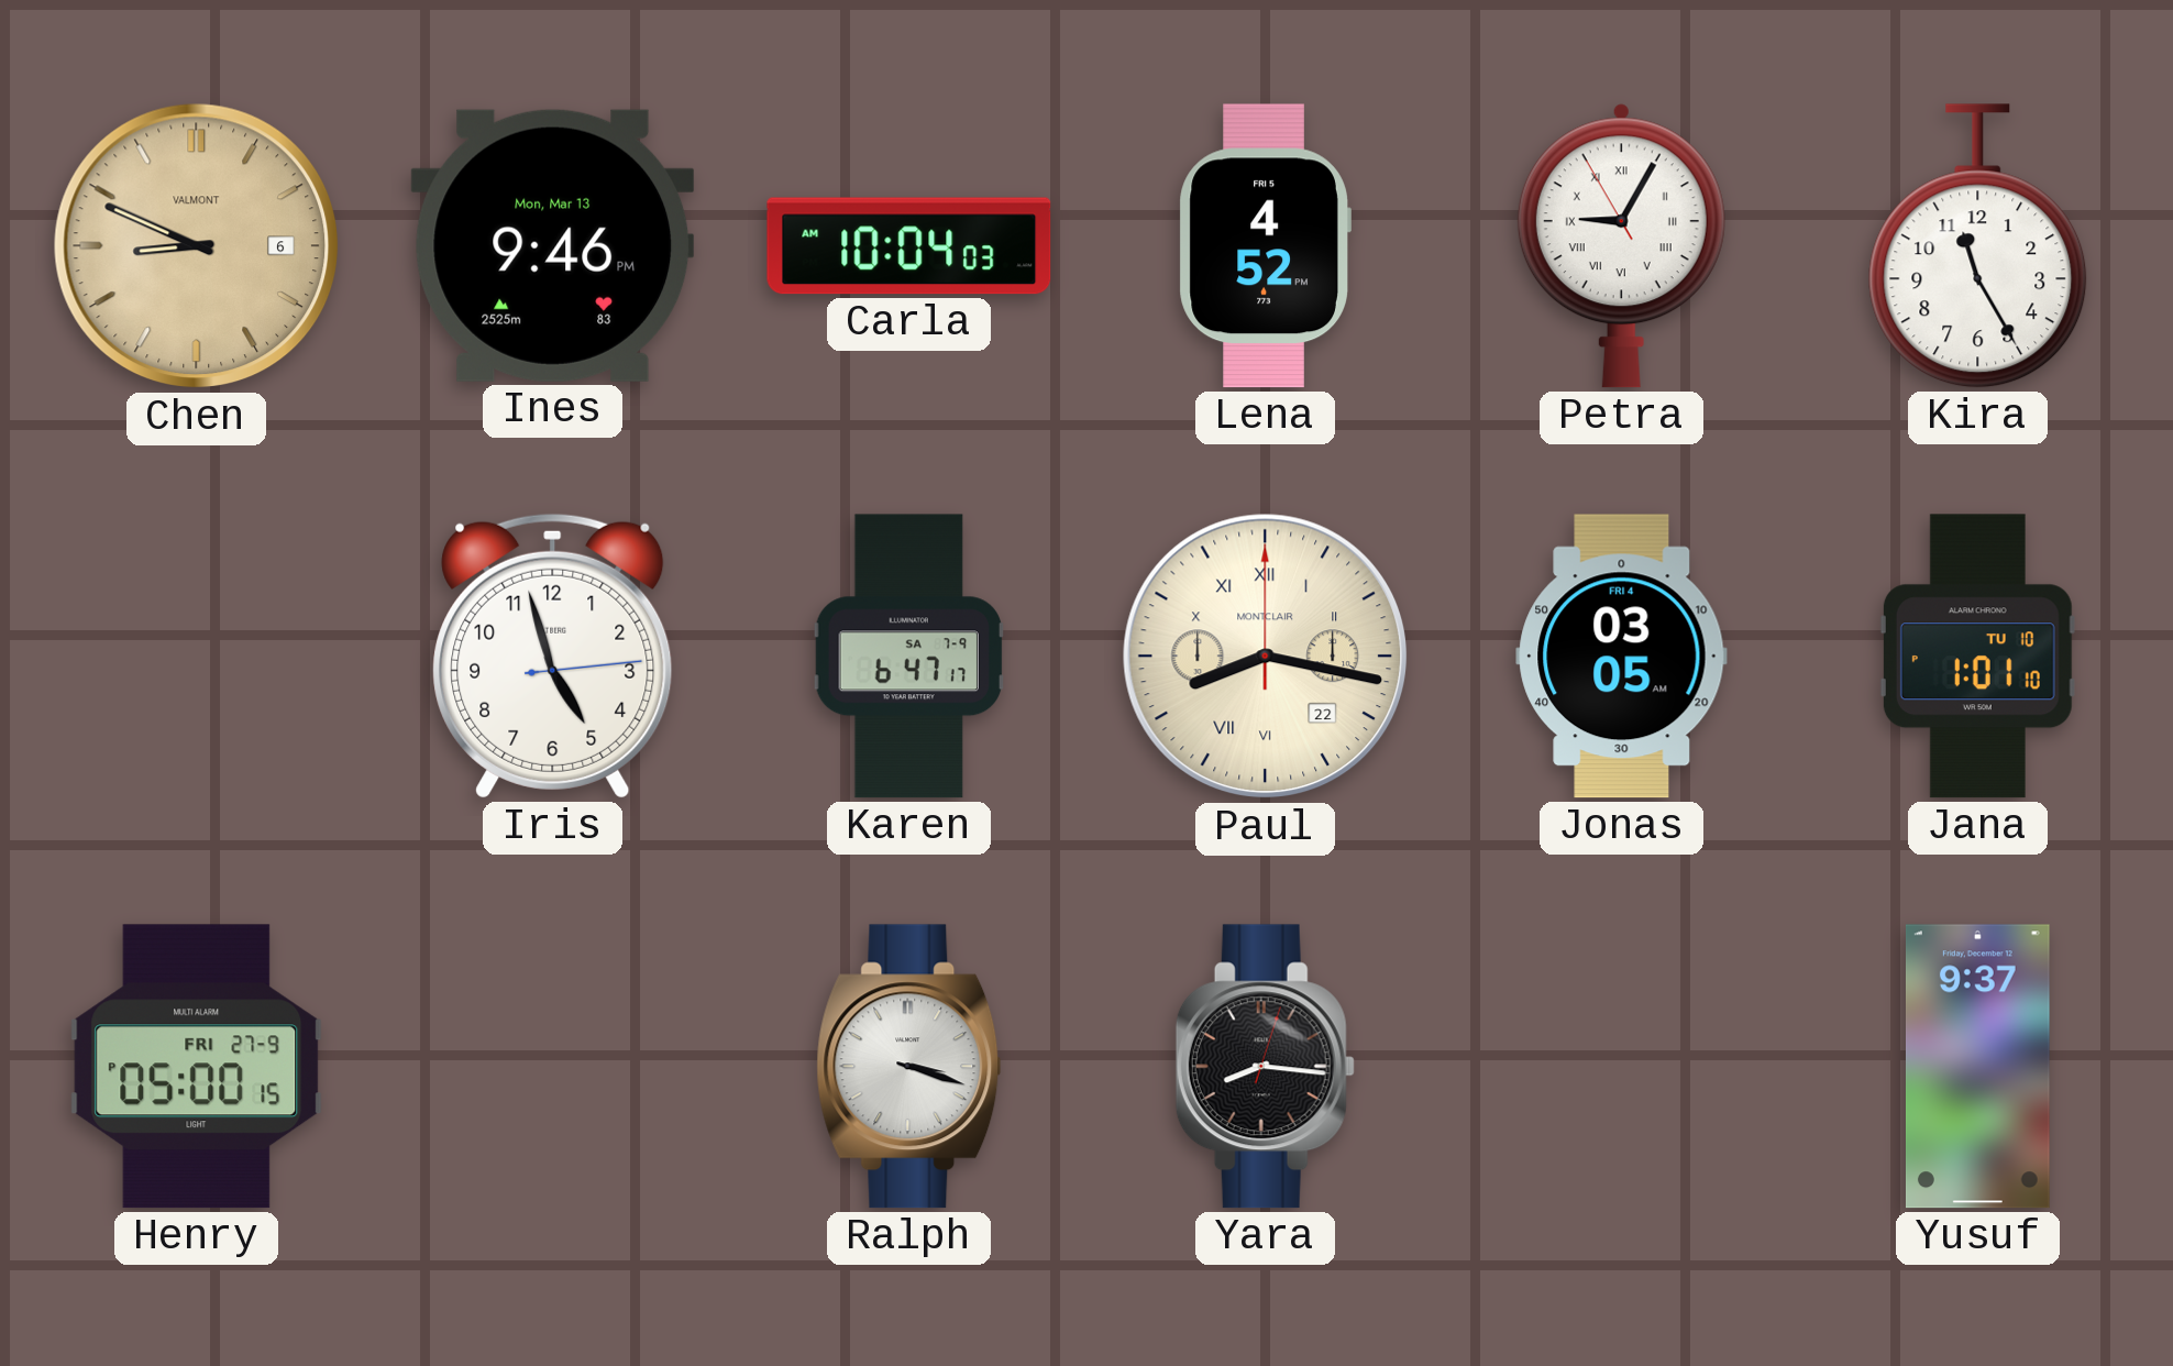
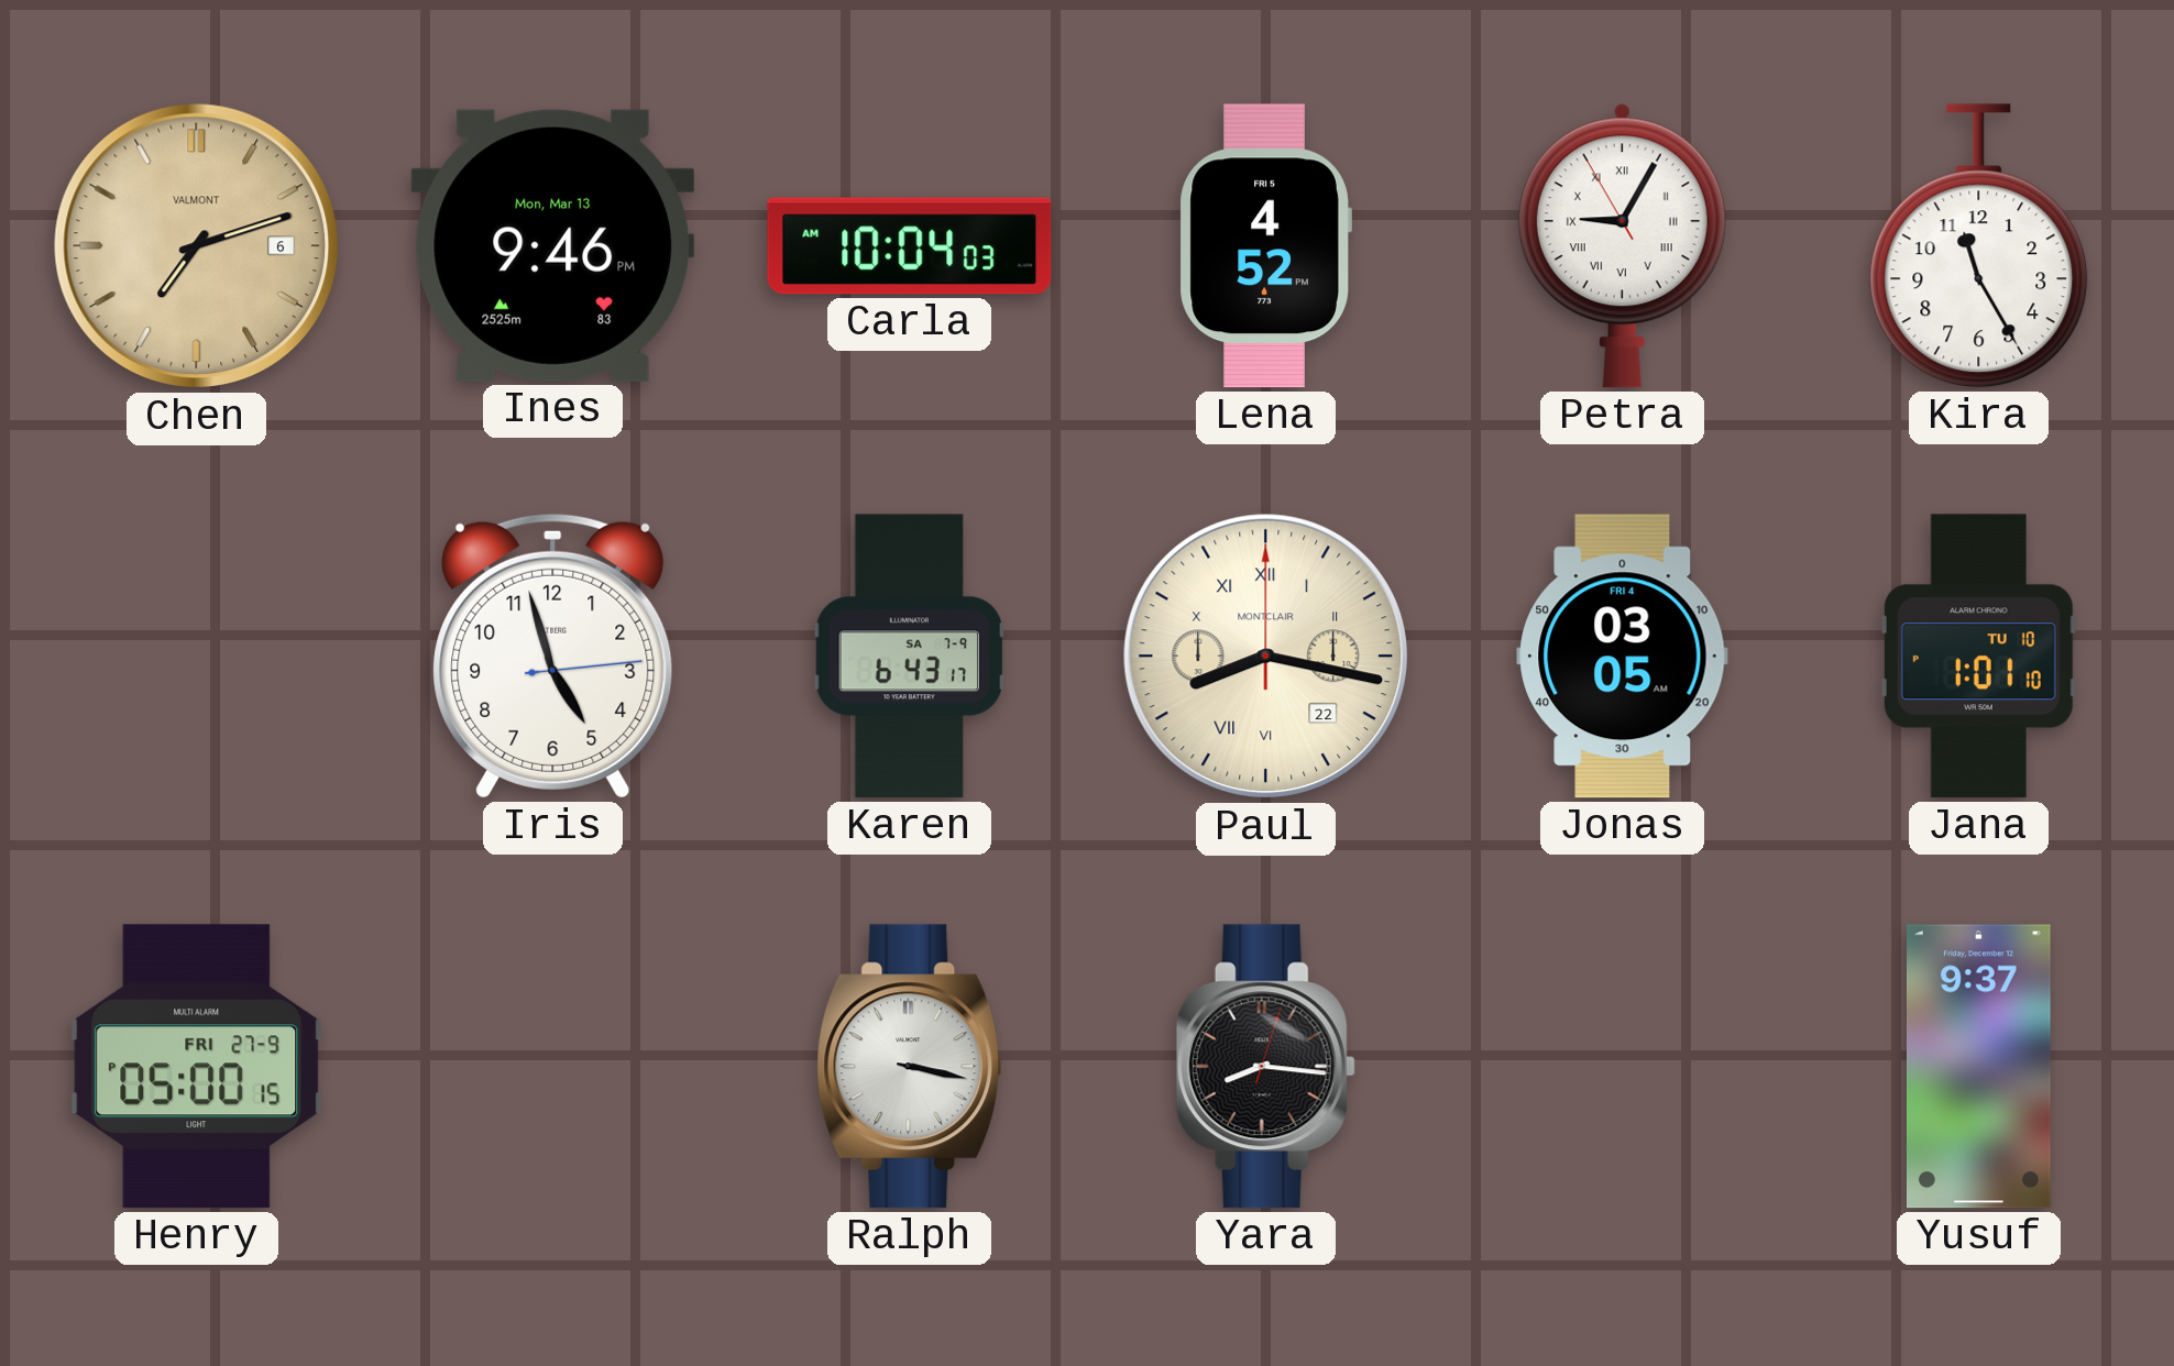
Chen: 8:49 -> 7:12
Karen: 6:47 -> 6:43
Ralph: 3:18 -> 3:17
